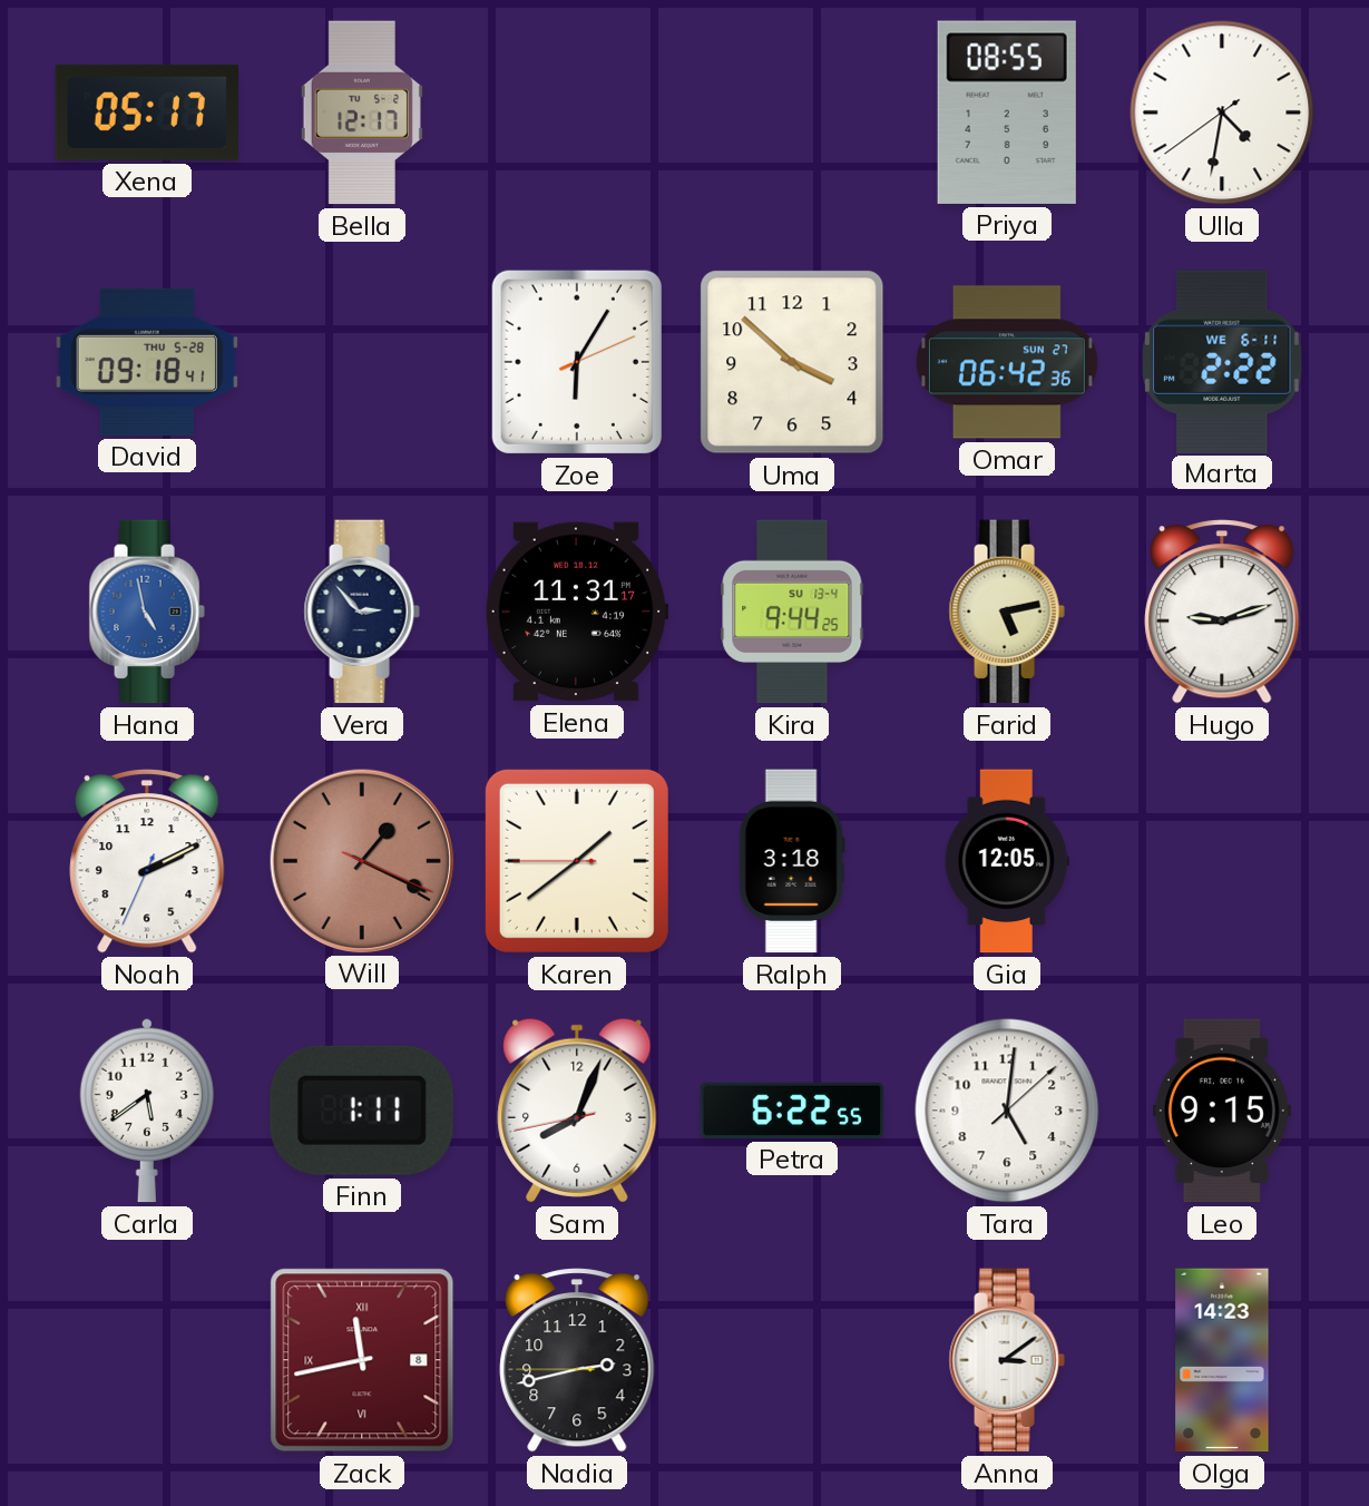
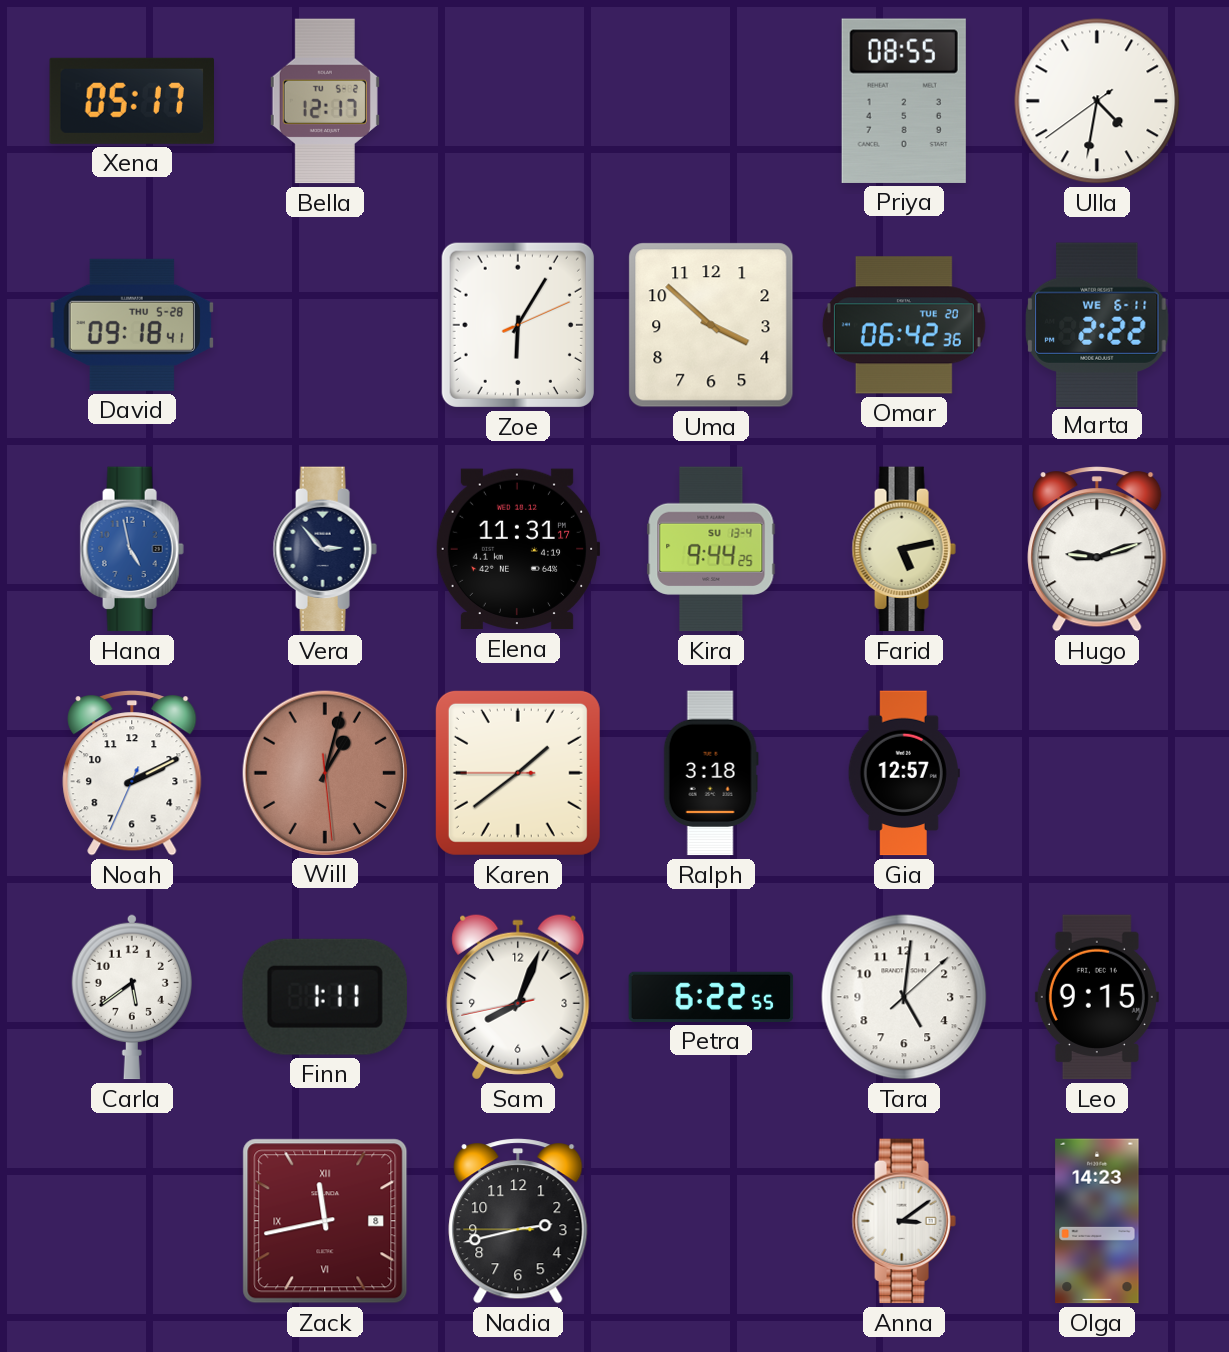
Omar date: SUN 27 -> TUE 20
Will: 1:19 -> 1:02
Gia: 12:05 -> 12:57
